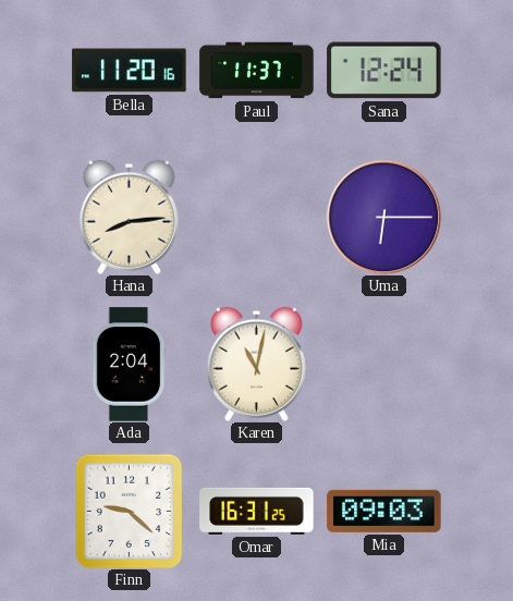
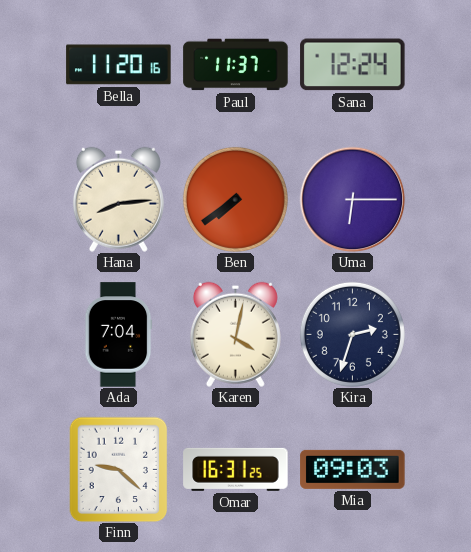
Ben: none -> 7:39
Ada: 2:04 -> 7:04
Karen: 11:02 -> 4:02
Kira: none -> 2:33
